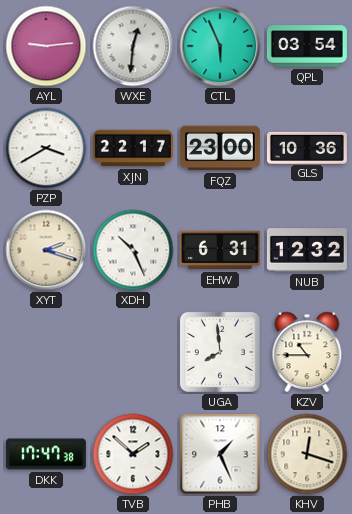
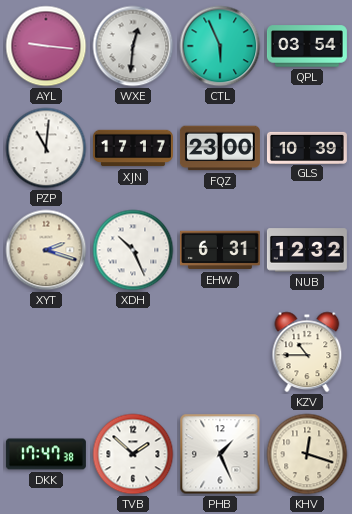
AYL: 9:14 -> 9:16
PZP: 3:40 -> 11:01
XJN: 22:17 -> 17:17
GLS: 10:36 -> 10:39
UGA: 7:59 -> none
